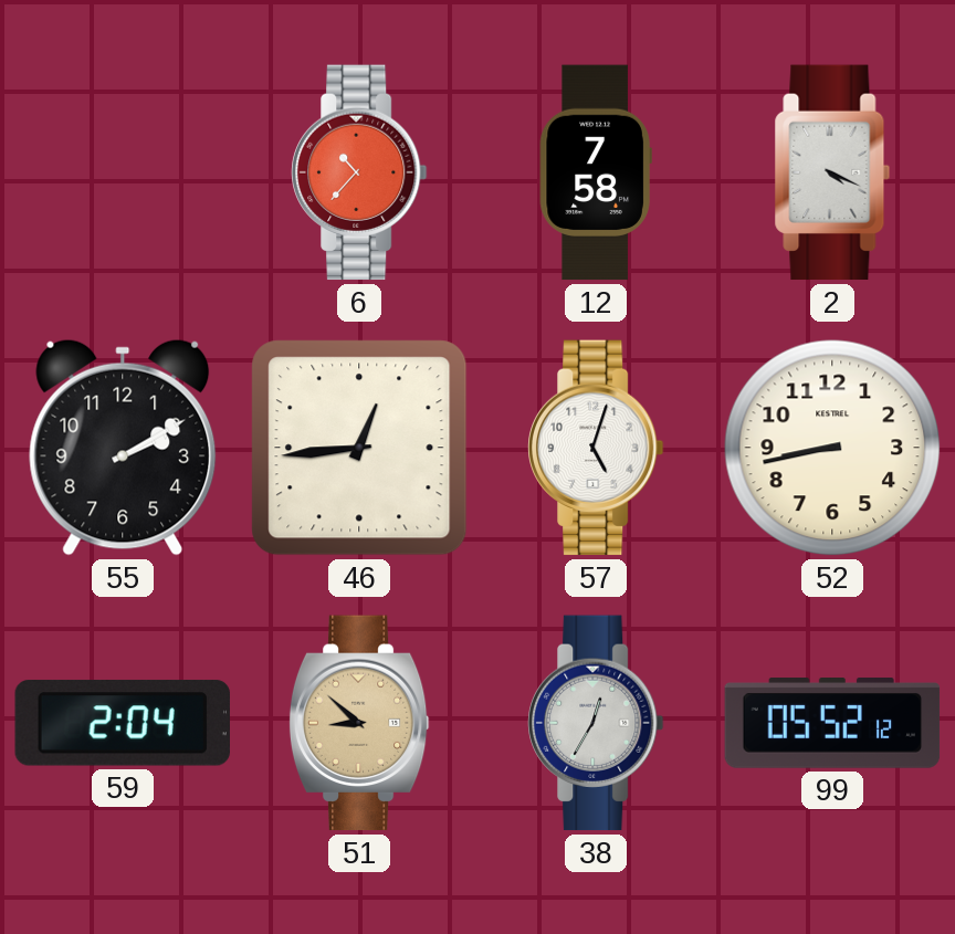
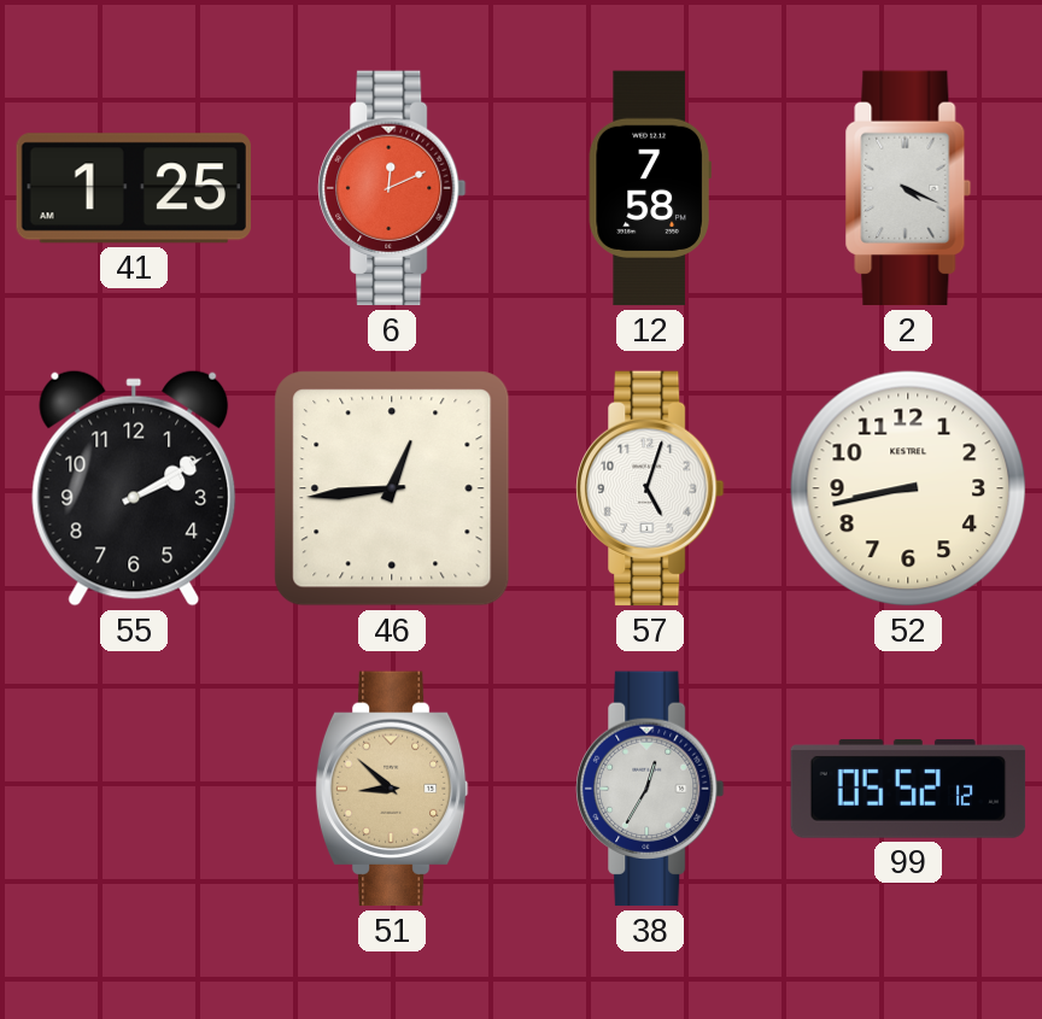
41: none -> 1:25
6: 10:37 -> 12:11
59: 2:04 -> none
